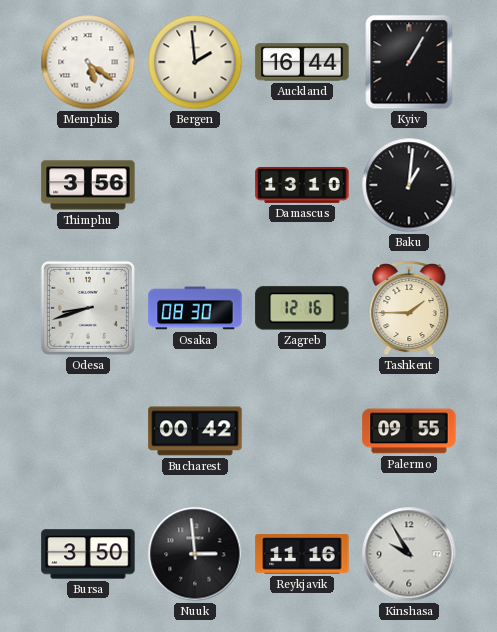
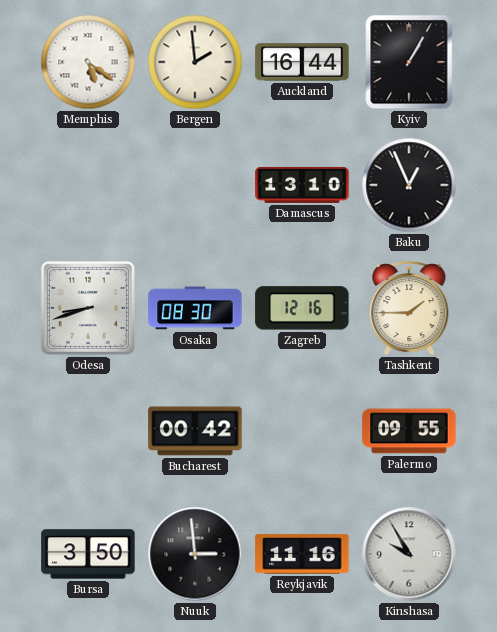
Thimphu: 3:56 -> none
Baku: 1:01 -> 12:56
